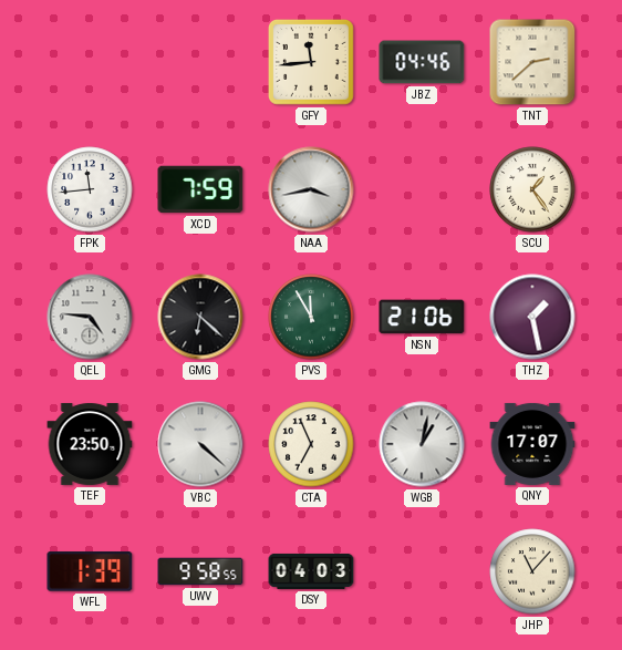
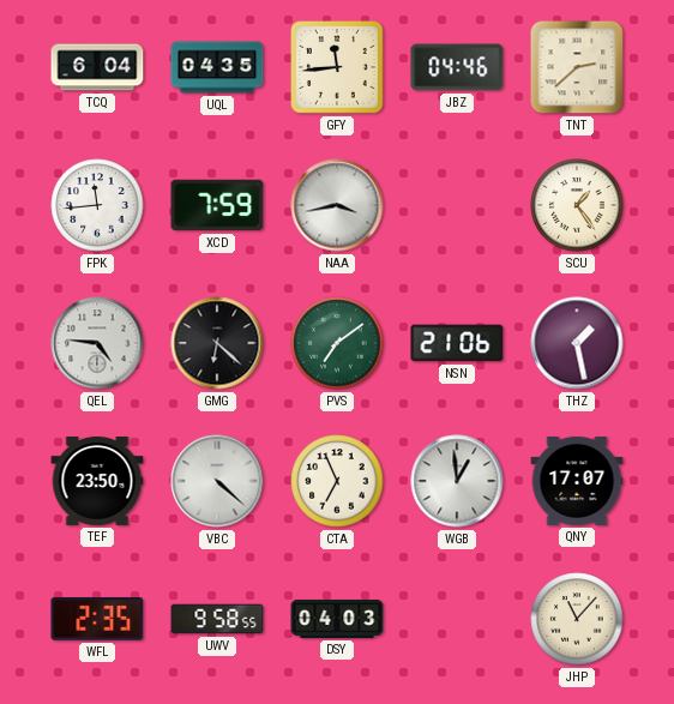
TCQ: none -> 6:04
UQL: none -> 04:35
PVS: 11:55 -> 7:09
WGB: 1:02 -> 12:59
WFL: 1:39 -> 2:35
